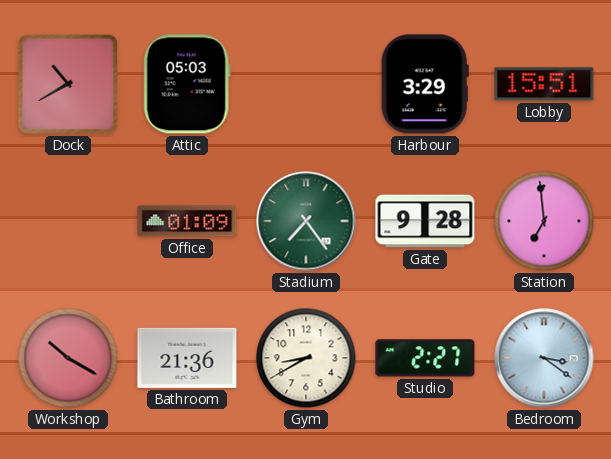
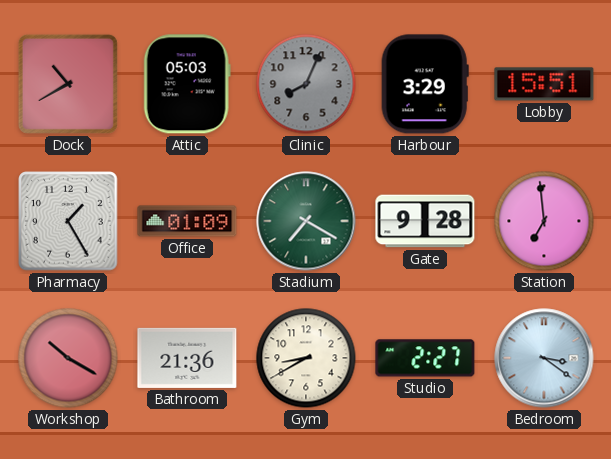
Clinic: none -> 8:04
Pharmacy: none -> 1:25
Stadium: 7:24 -> 7:20
